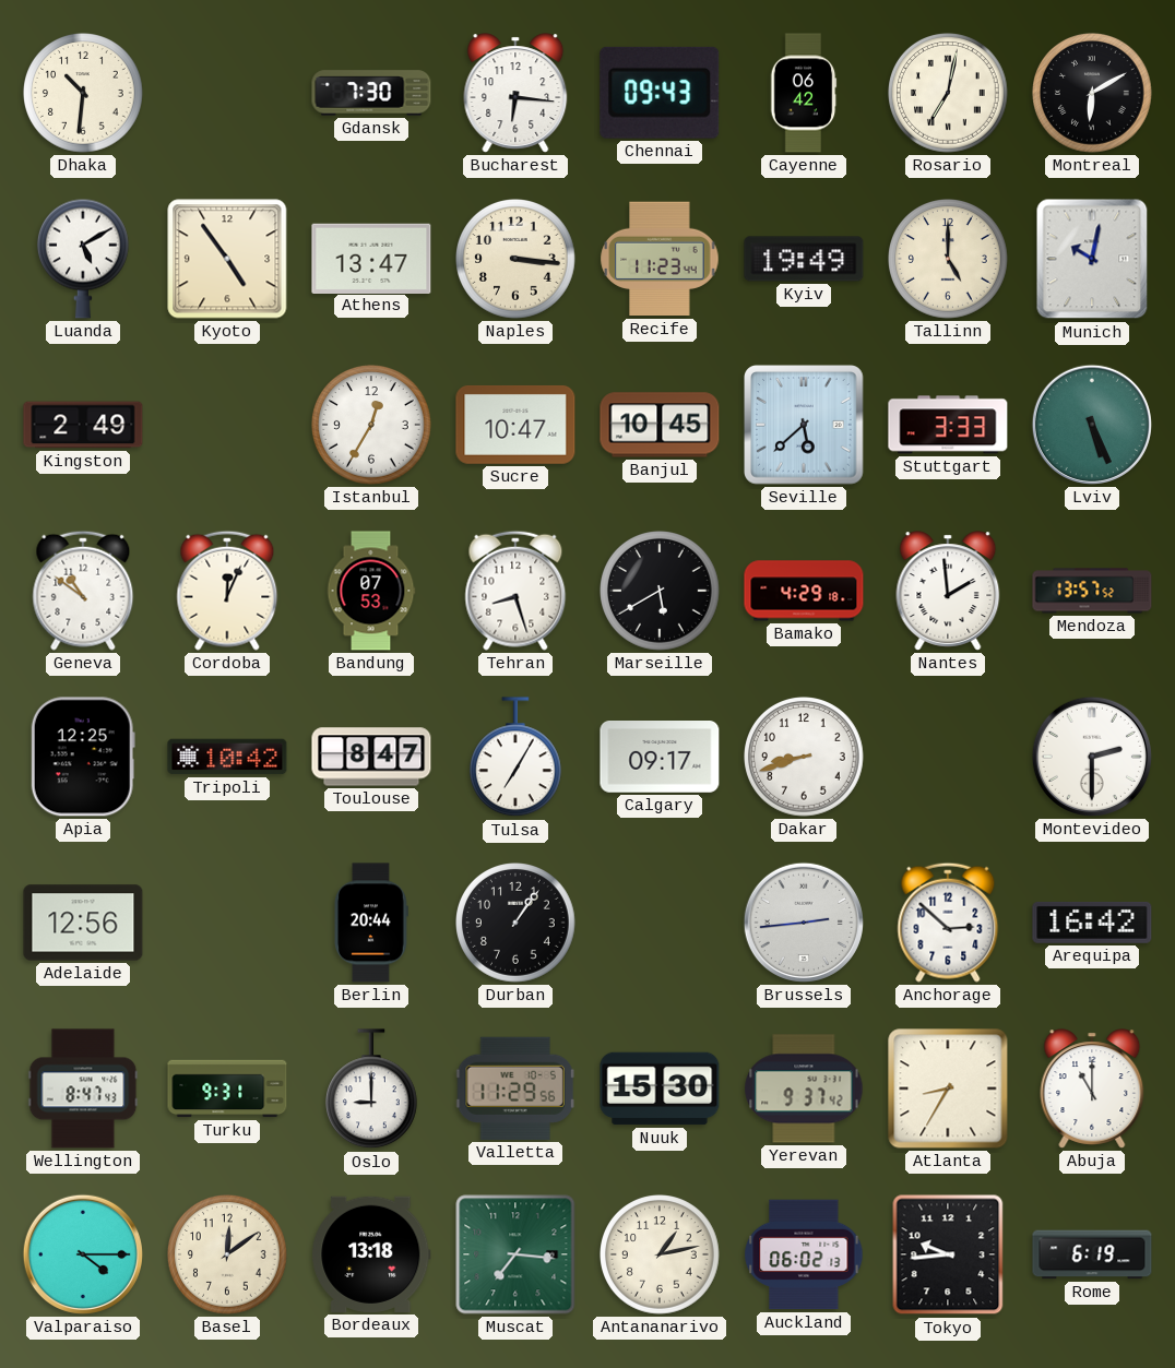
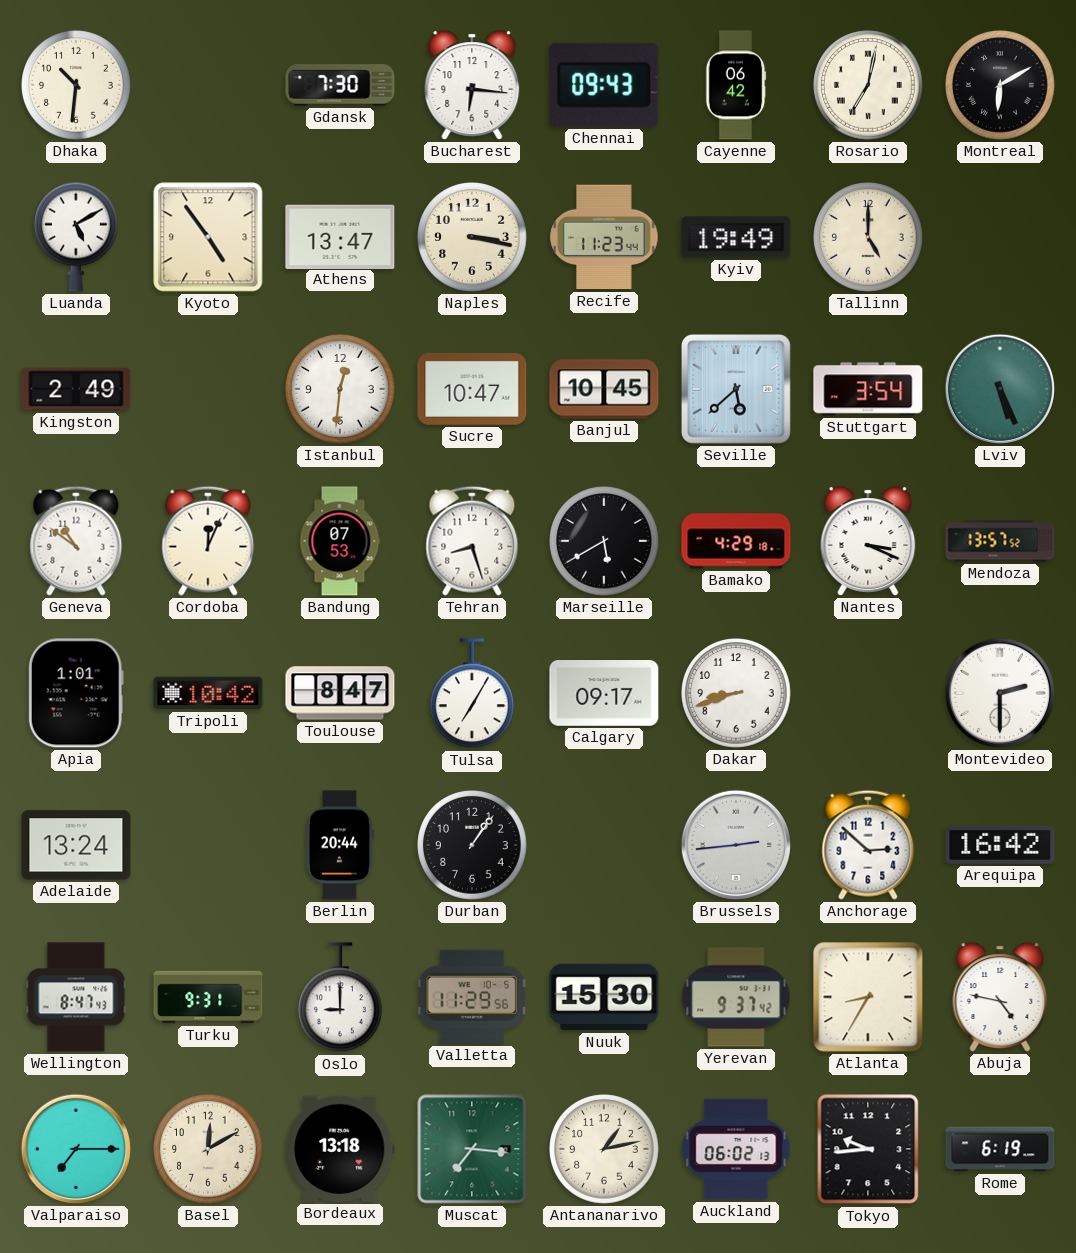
Naples: 3:16 -> 3:17
Munich: 10:02 -> none
Istanbul: 12:35 -> 12:31
Stuttgart: 3:33 -> 3:54
Nantes: 1:59 -> 3:19
Apia: 12:25 -> 1:01
Adelaide: 12:56 -> 13:24
Abuja: 11:00 -> 4:47
Valparaiso: 4:15 -> 7:15
Basel: 12:09 -> 12:10
